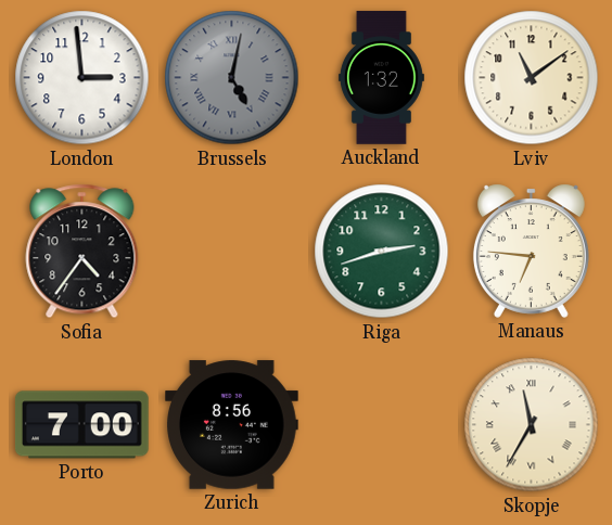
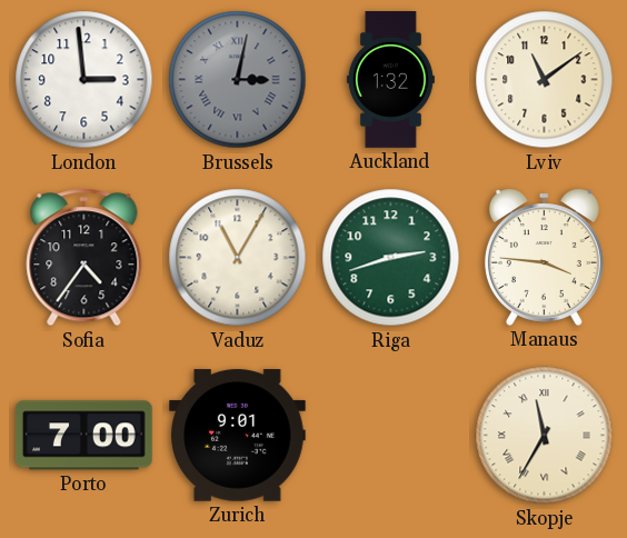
Brussels: 5:02 -> 3:02
Vaduz: none -> 11:05
Manaus: 6:46 -> 3:46
Zurich: 8:56 -> 9:01
